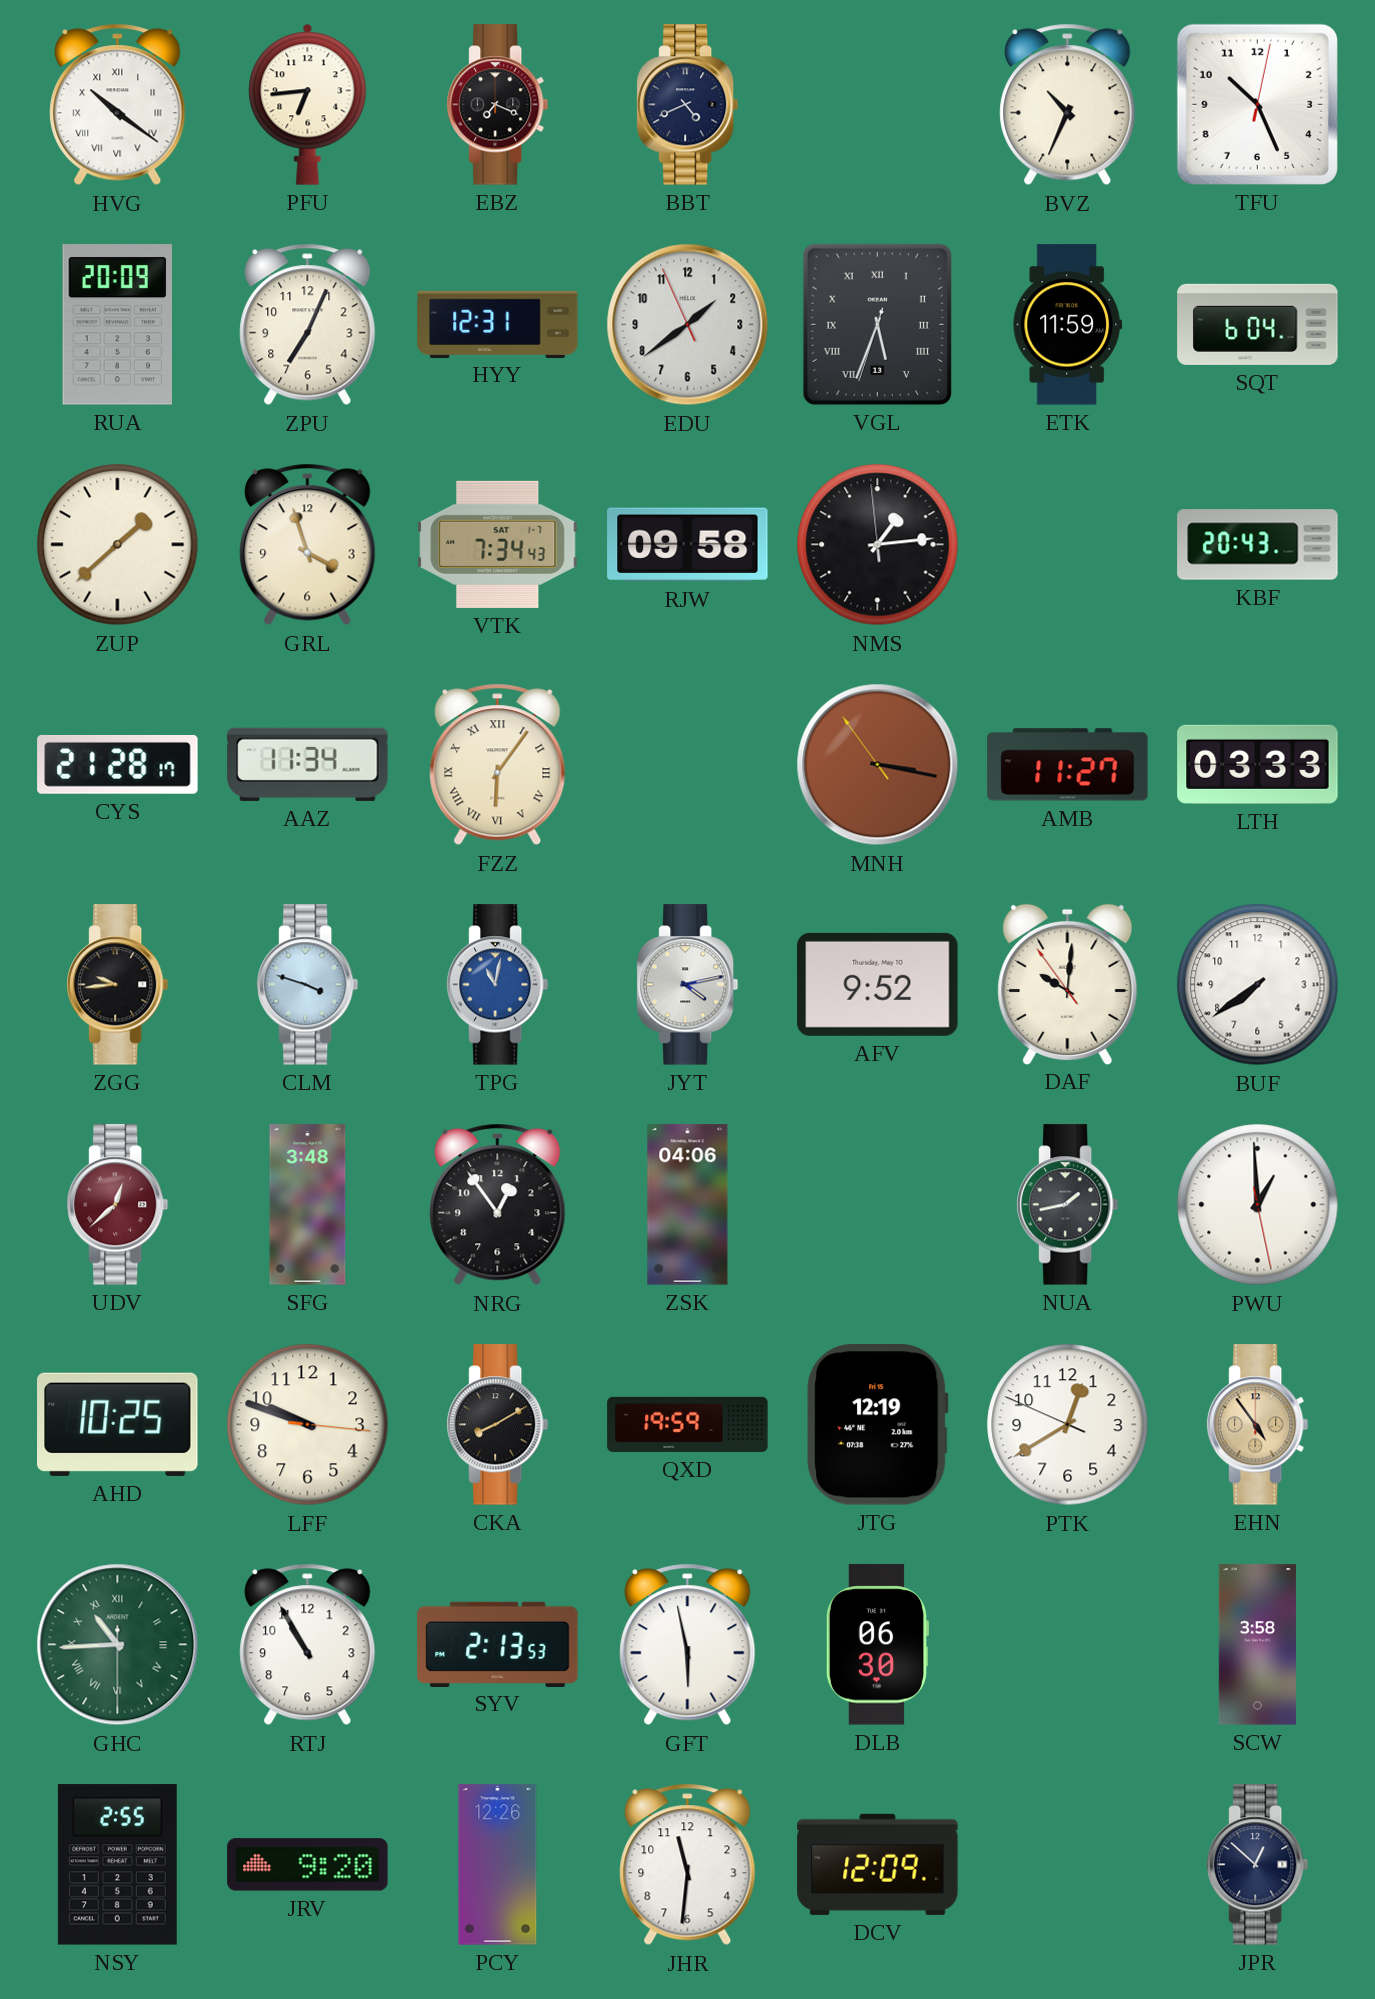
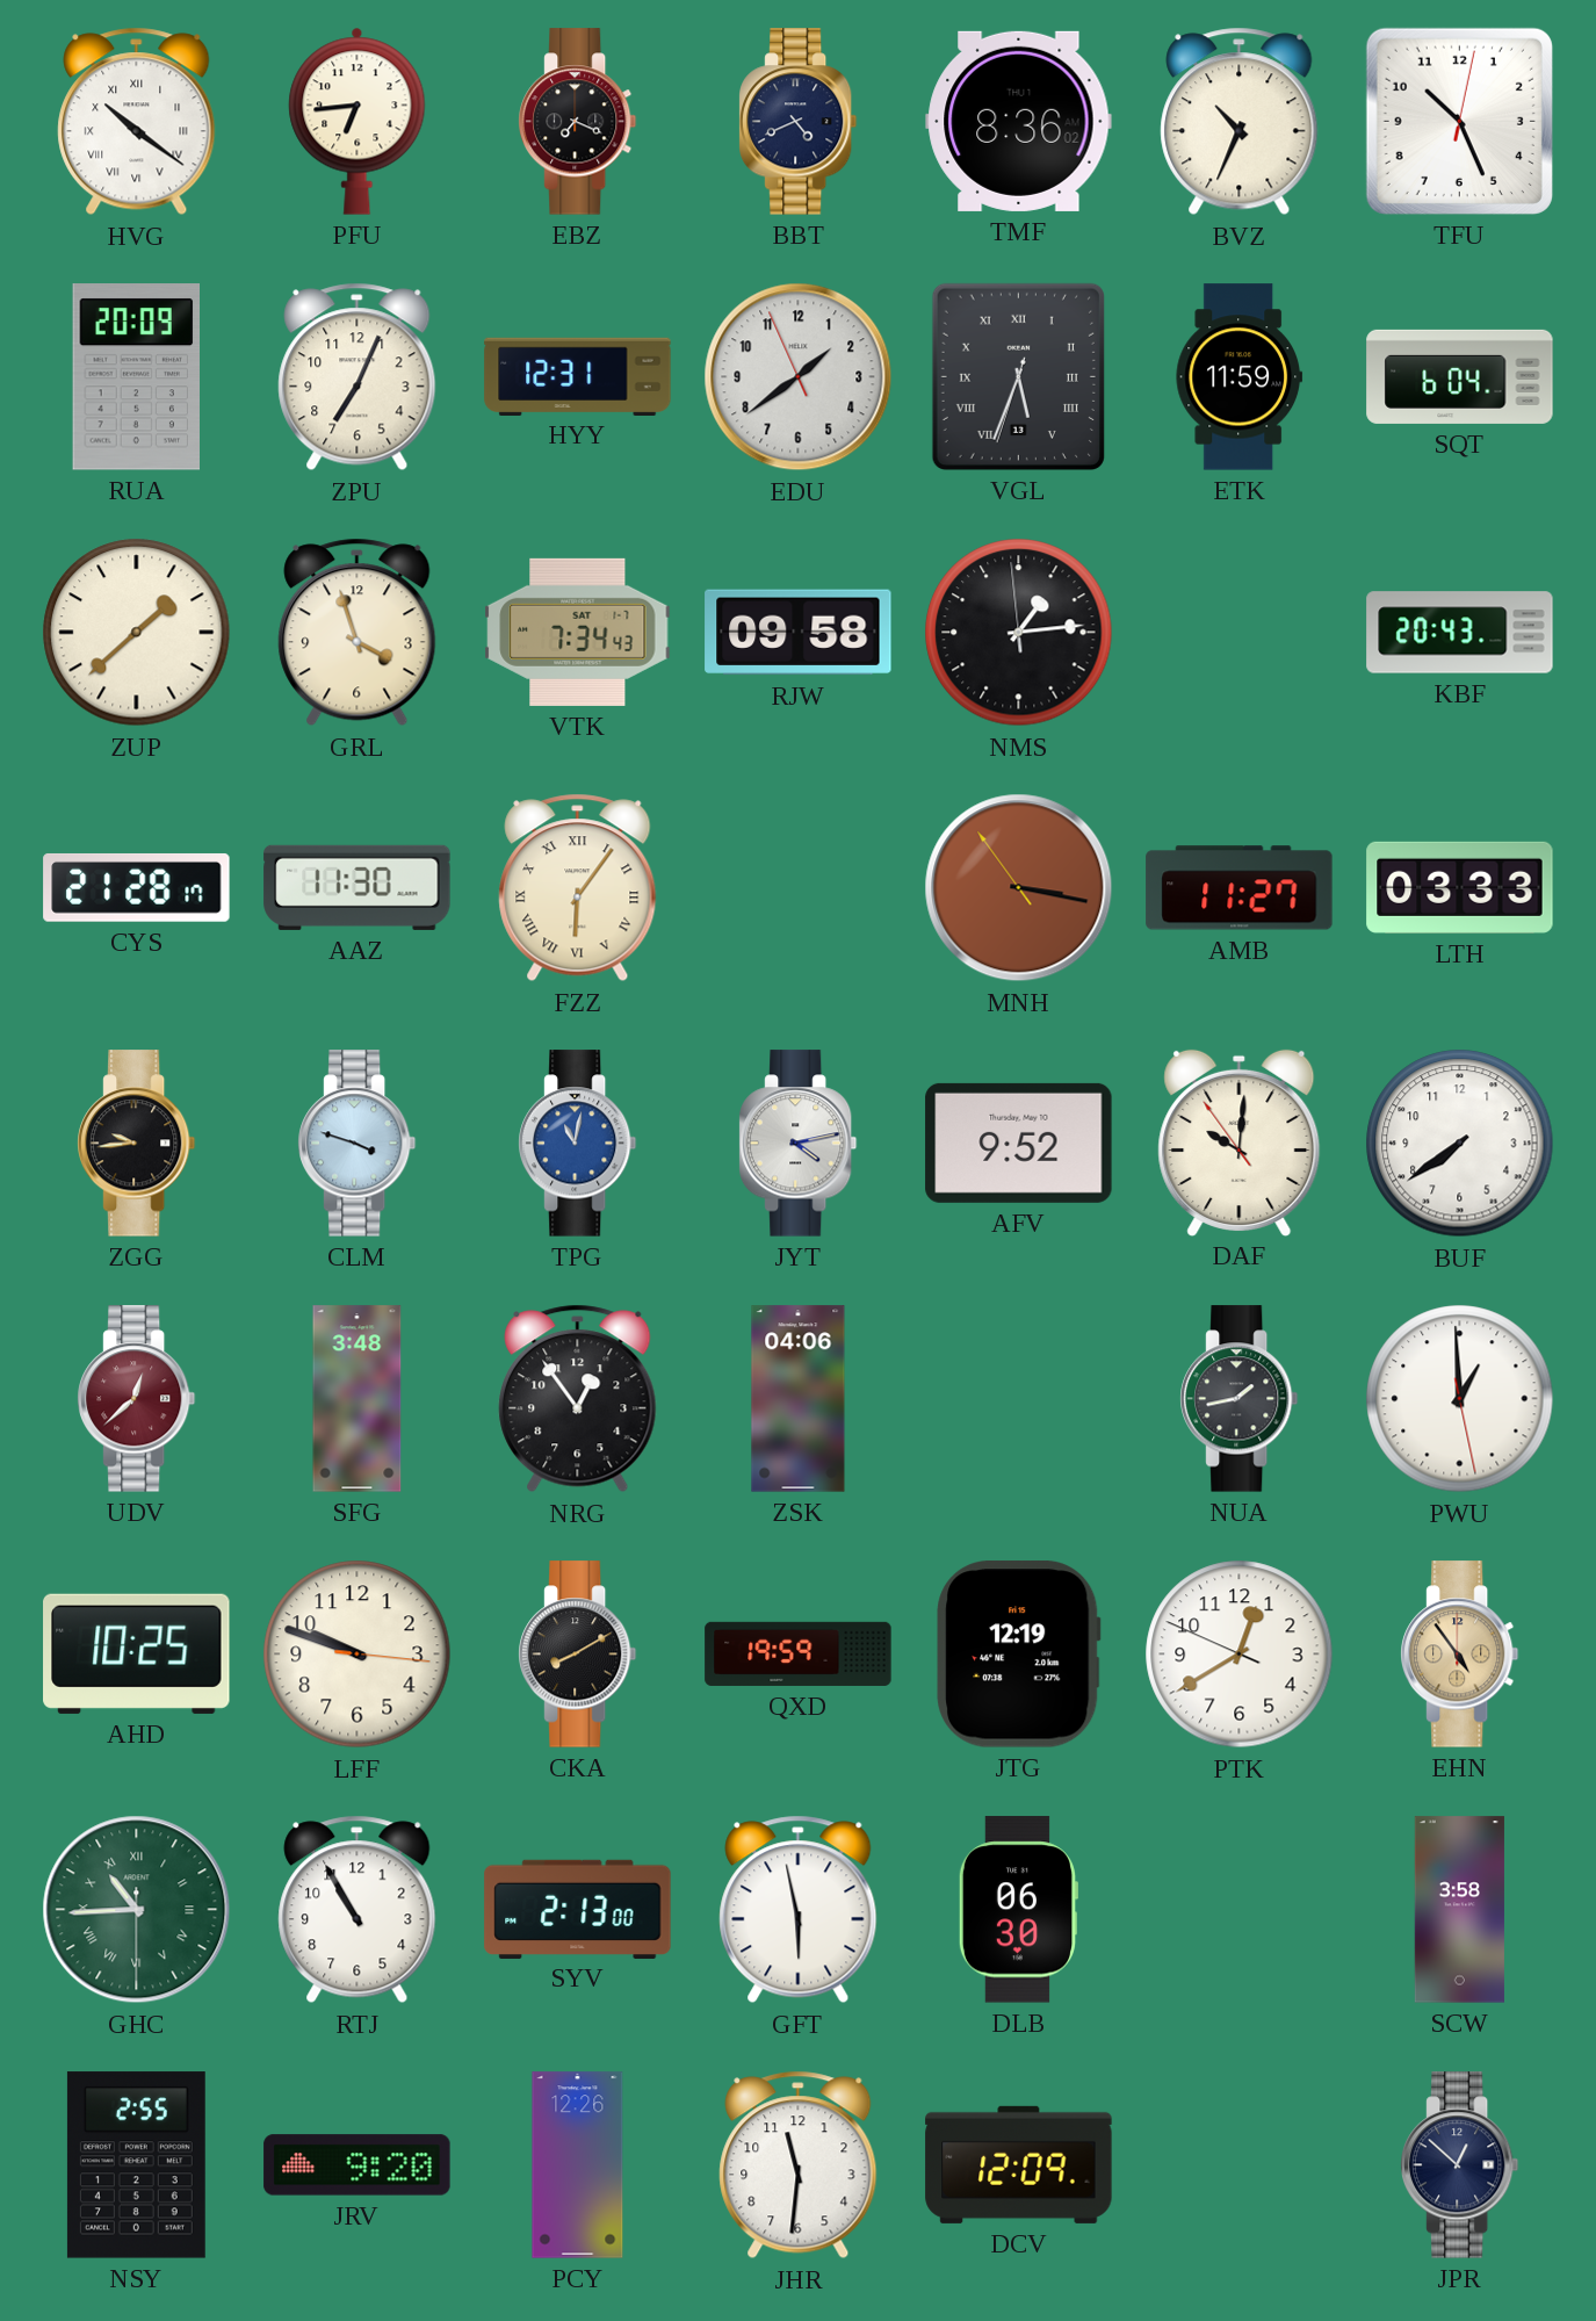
TMF: none -> 8:36
AAZ: 11:34 -> 11:30
SYV: 2:13:53 -> 2:13:00
